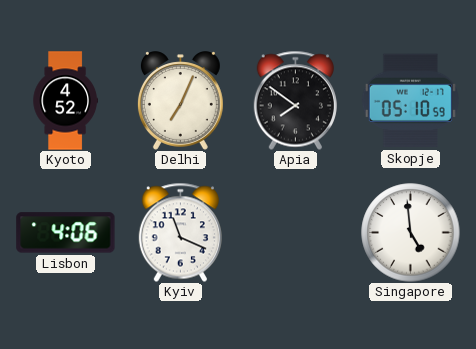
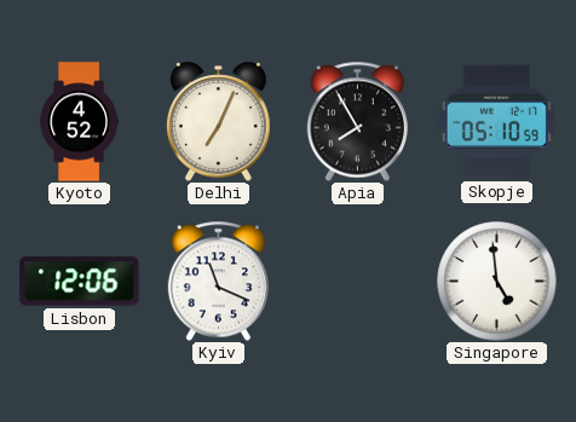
Apia: 7:51 -> 7:55
Lisbon: 4:06 -> 12:06
